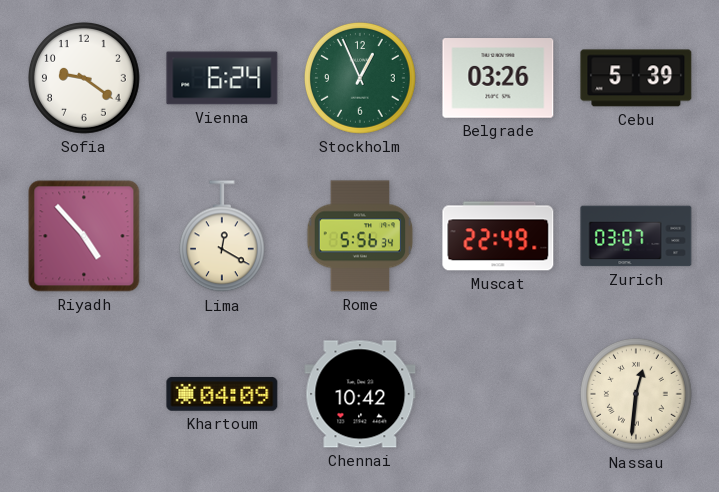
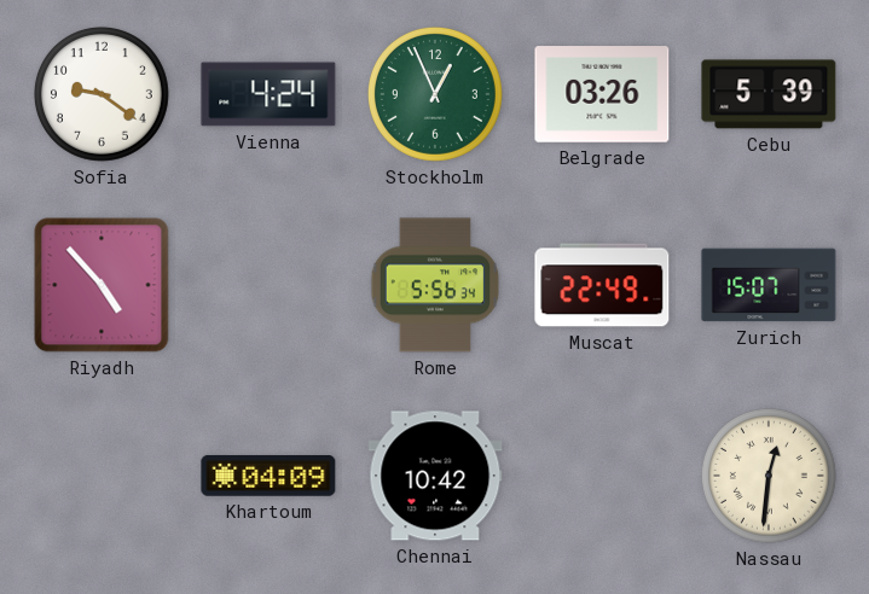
Vienna: 6:24 -> 4:24
Lima: 12:20 -> none
Zurich: 03:07 -> 15:07
